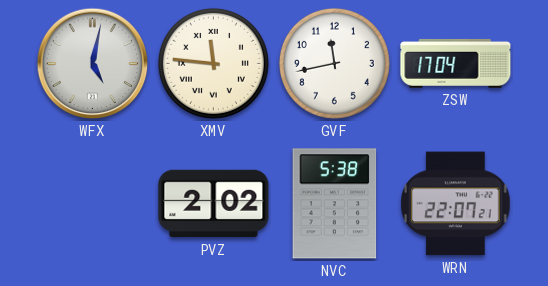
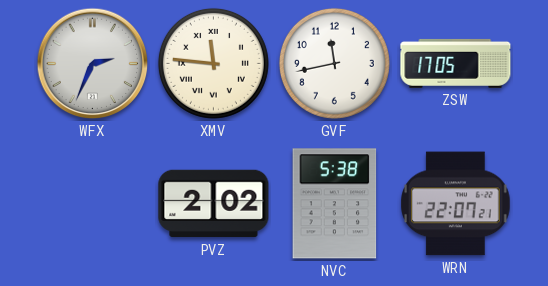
WFX: 5:02 -> 2:34
ZSW: 17:04 -> 17:05
